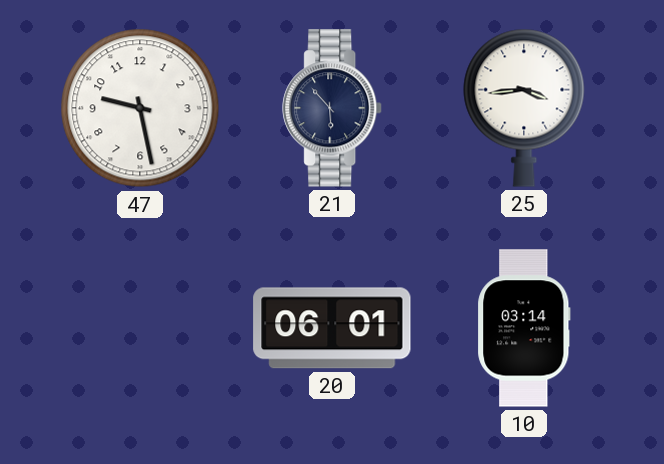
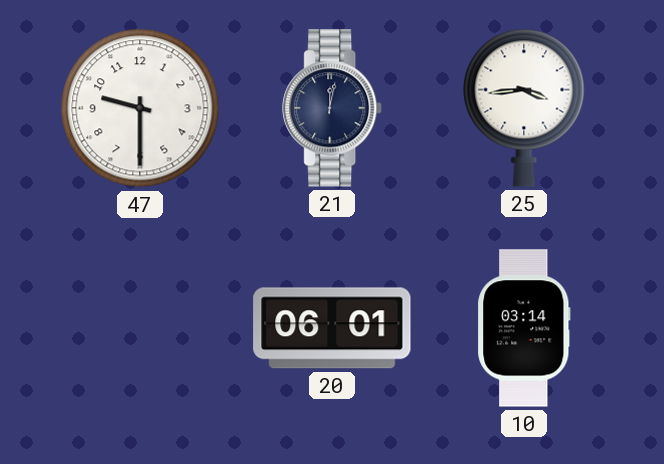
47: 9:28 -> 9:30
21: 5:53 -> 12:02
